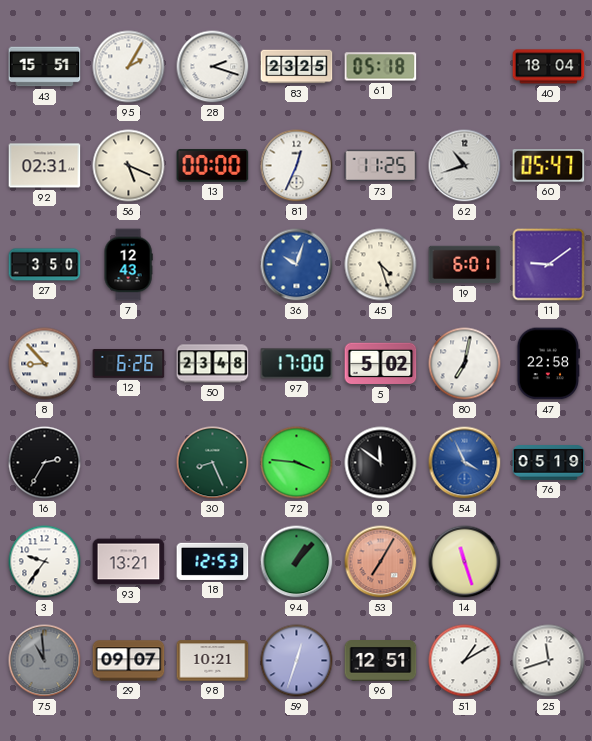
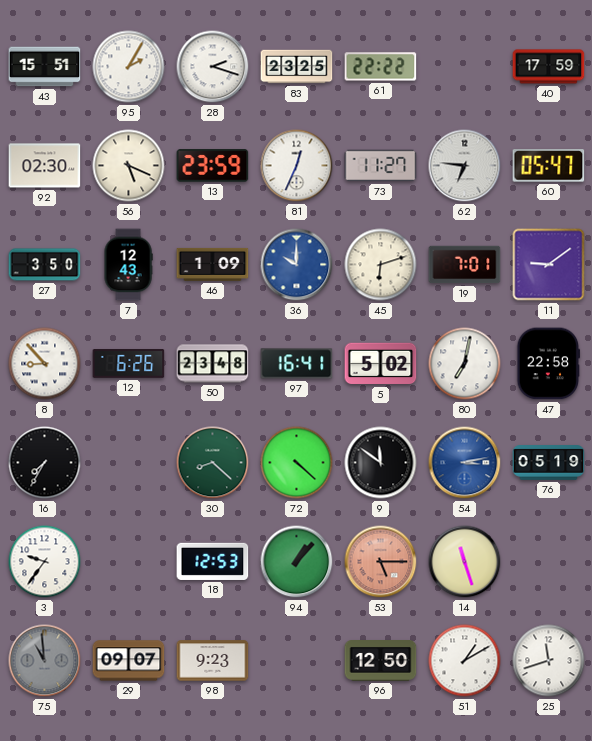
61: 05:18 -> 22:22
40: 18:04 -> 17:59
92: 02:31 -> 02:30
13: 00:00 -> 23:59
73: 11:25 -> 11:27
62: 10:42 -> 6:46
46: none -> 1:09
36: 10:03 -> 10:00
45: 4:27 -> 6:12
19: 6:01 -> 7:01
97: 17:00 -> 16:41
16: 2:35 -> 7:35
30: 8:26 -> 8:22
72: 3:46 -> 4:22
54: 3:56 -> 3:13
93: 13:21 -> none
53: 7:05 -> 5:15
98: 10:21 -> 9:23
59: 12:33 -> none
96: 12:51 -> 12:50
